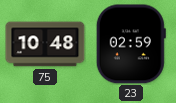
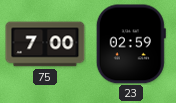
75: 10:48 -> 7:00
